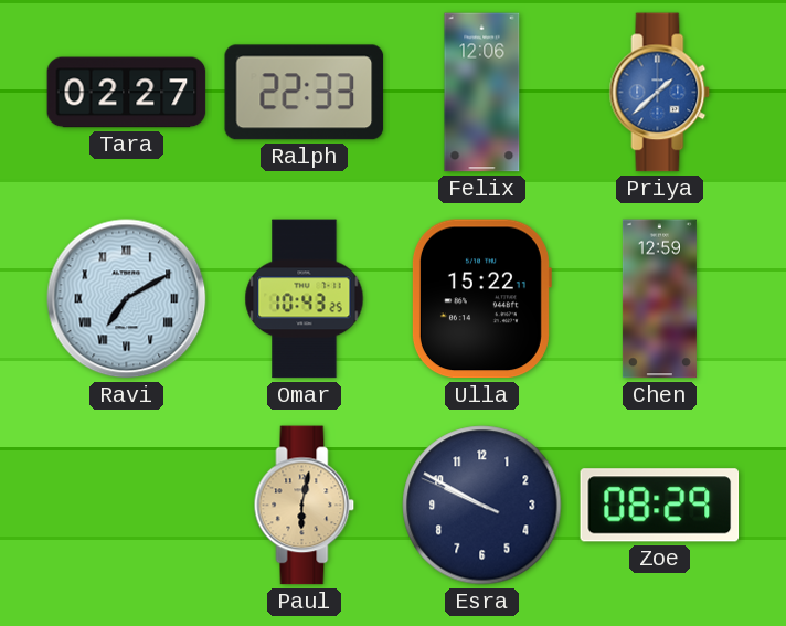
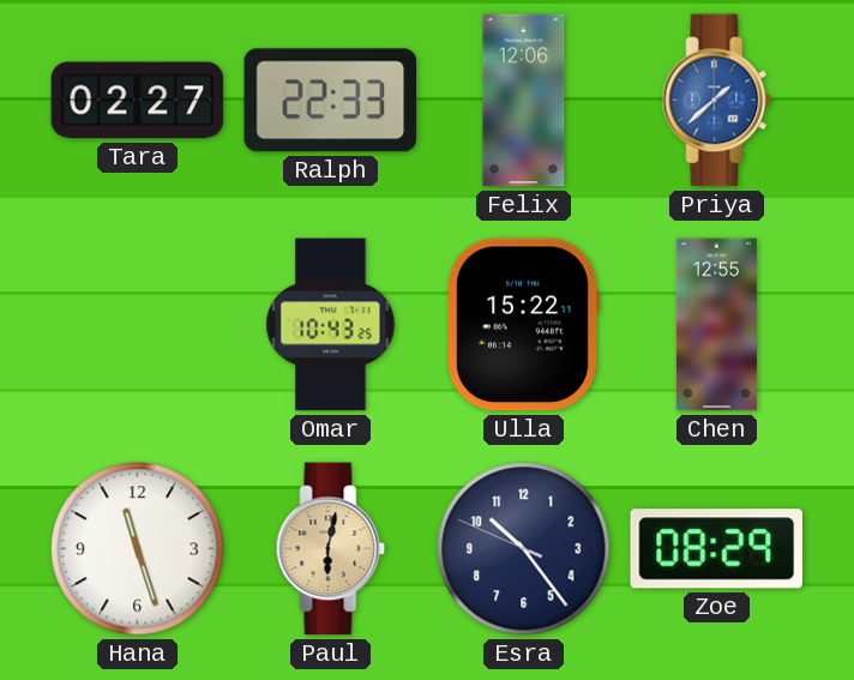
Ravi: 7:10 -> none
Chen: 12:59 -> 12:55
Hana: none -> 11:27
Esra: 9:49 -> 10:23
